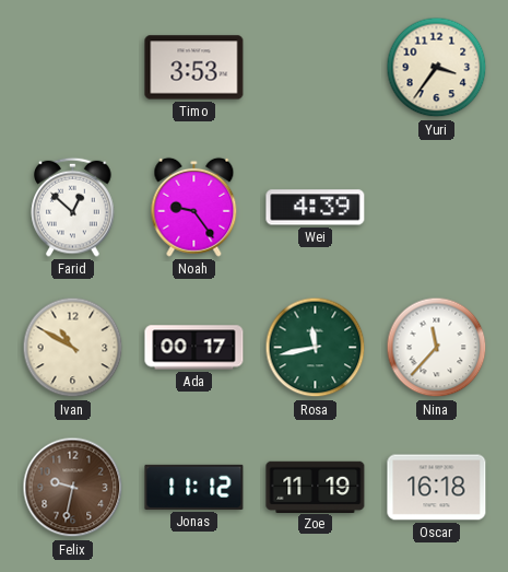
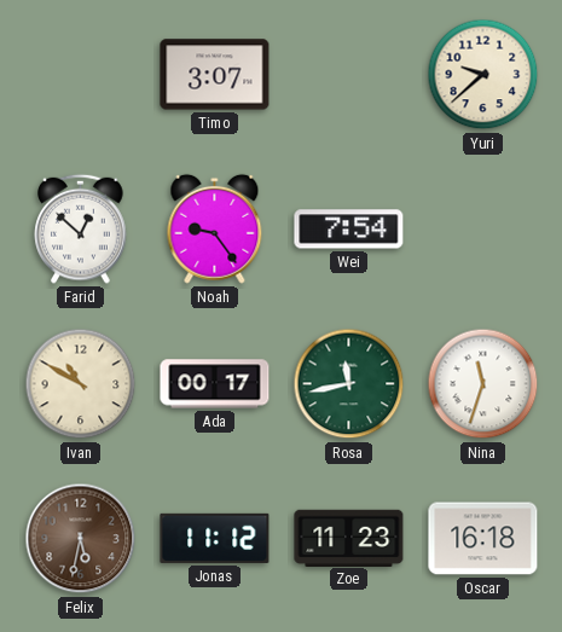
Timo: 3:53 -> 3:07
Yuri: 3:36 -> 9:38
Wei: 4:39 -> 7:54
Nina: 11:37 -> 11:33
Felix: 9:32 -> 5:32
Zoe: 11:19 -> 11:23
